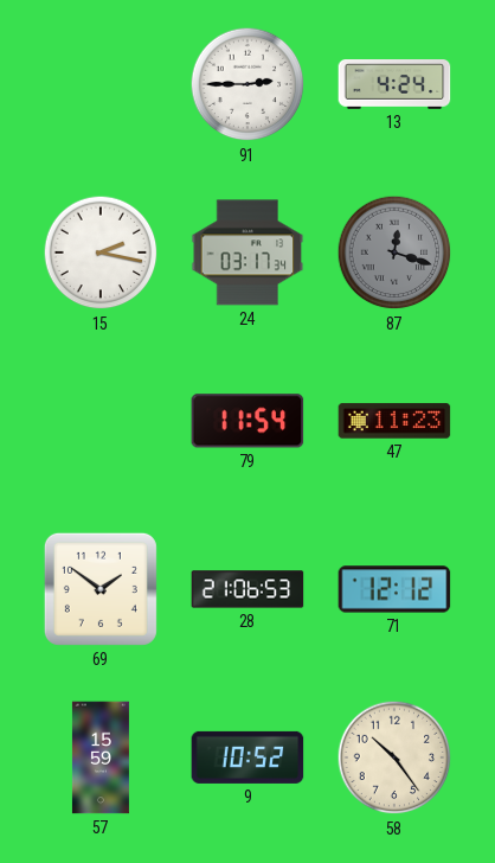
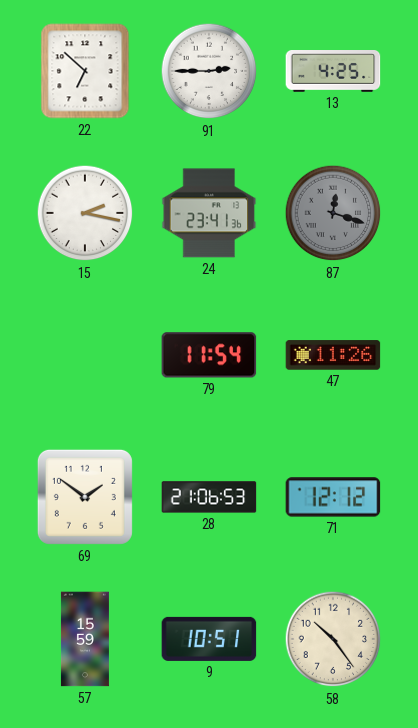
22: none -> 6:52
13: 4:24 -> 4:25
24: 03:17 -> 23:41
47: 11:23 -> 11:26
9: 10:52 -> 10:51
